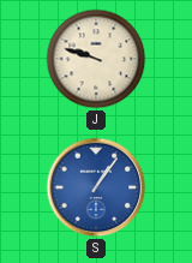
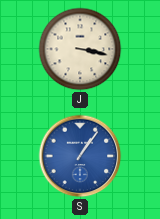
J: 9:48 -> 3:17
